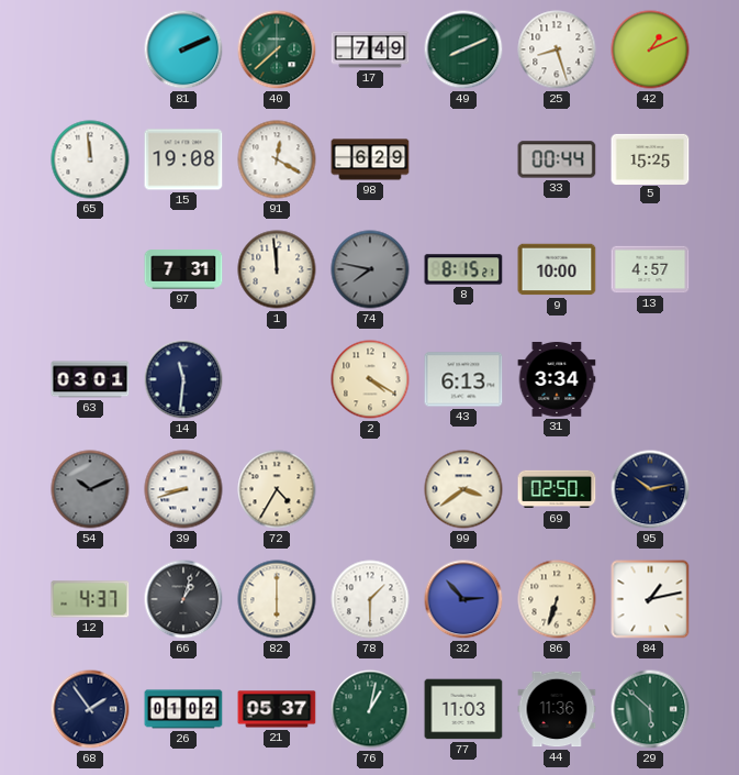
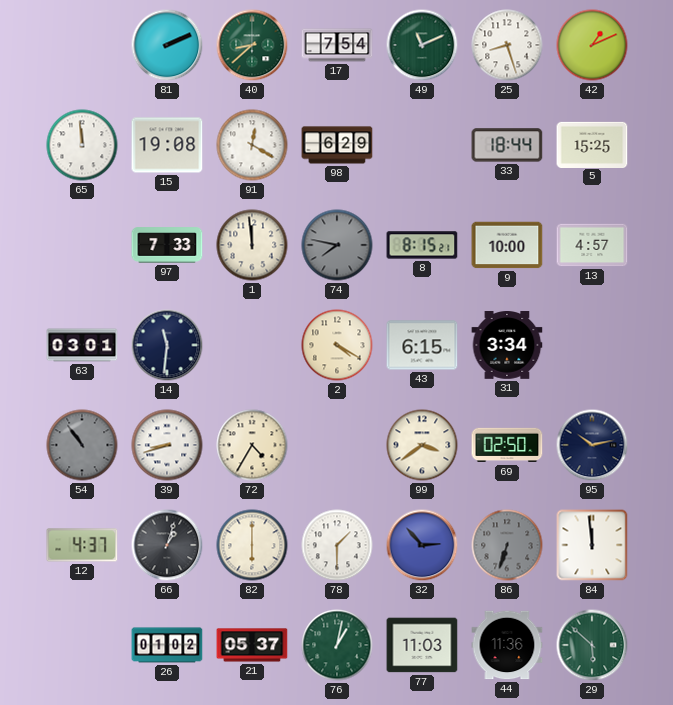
40: 7:38 -> 8:38
17: 7:49 -> 7:54
49: 8:11 -> 11:11
33: 00:44 -> 18:44
97: 7:31 -> 7:33
43: 6:13 -> 6:15
54: 10:11 -> 10:54
86 dial: cream -> grey
84: 1:13 -> 11:59
68: 1:54 -> none
